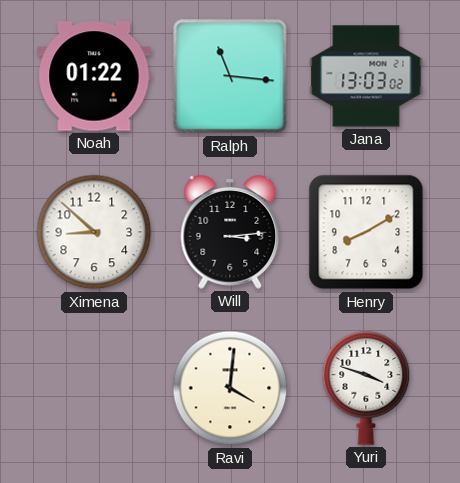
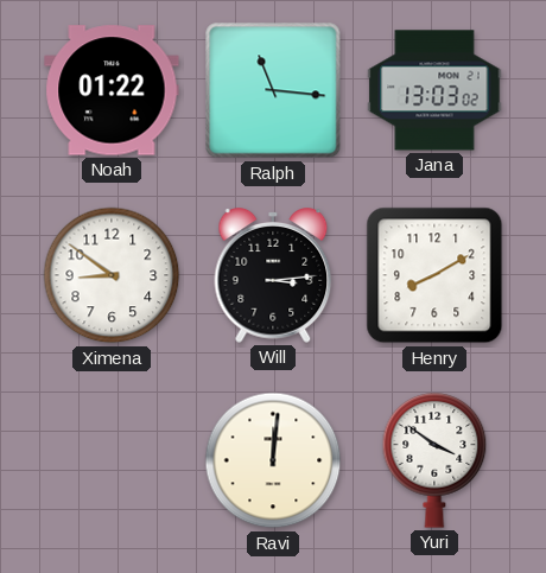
Ximena: 8:52 -> 8:51
Ravi: 4:01 -> 12:01
Yuri: 3:48 -> 3:51
